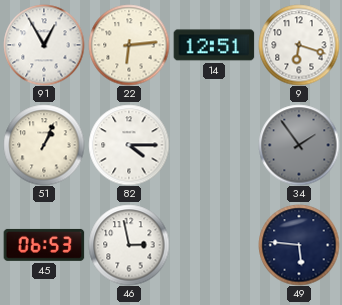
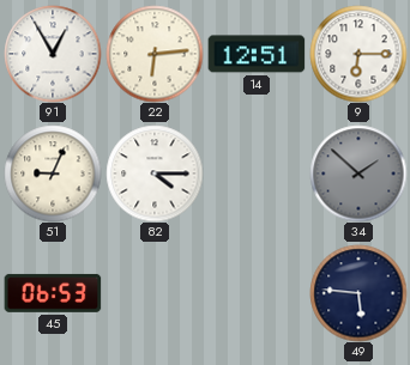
9: 6:18 -> 6:15
51: 1:04 -> 9:04
34: 1:54 -> 1:52
46: 2:58 -> none
